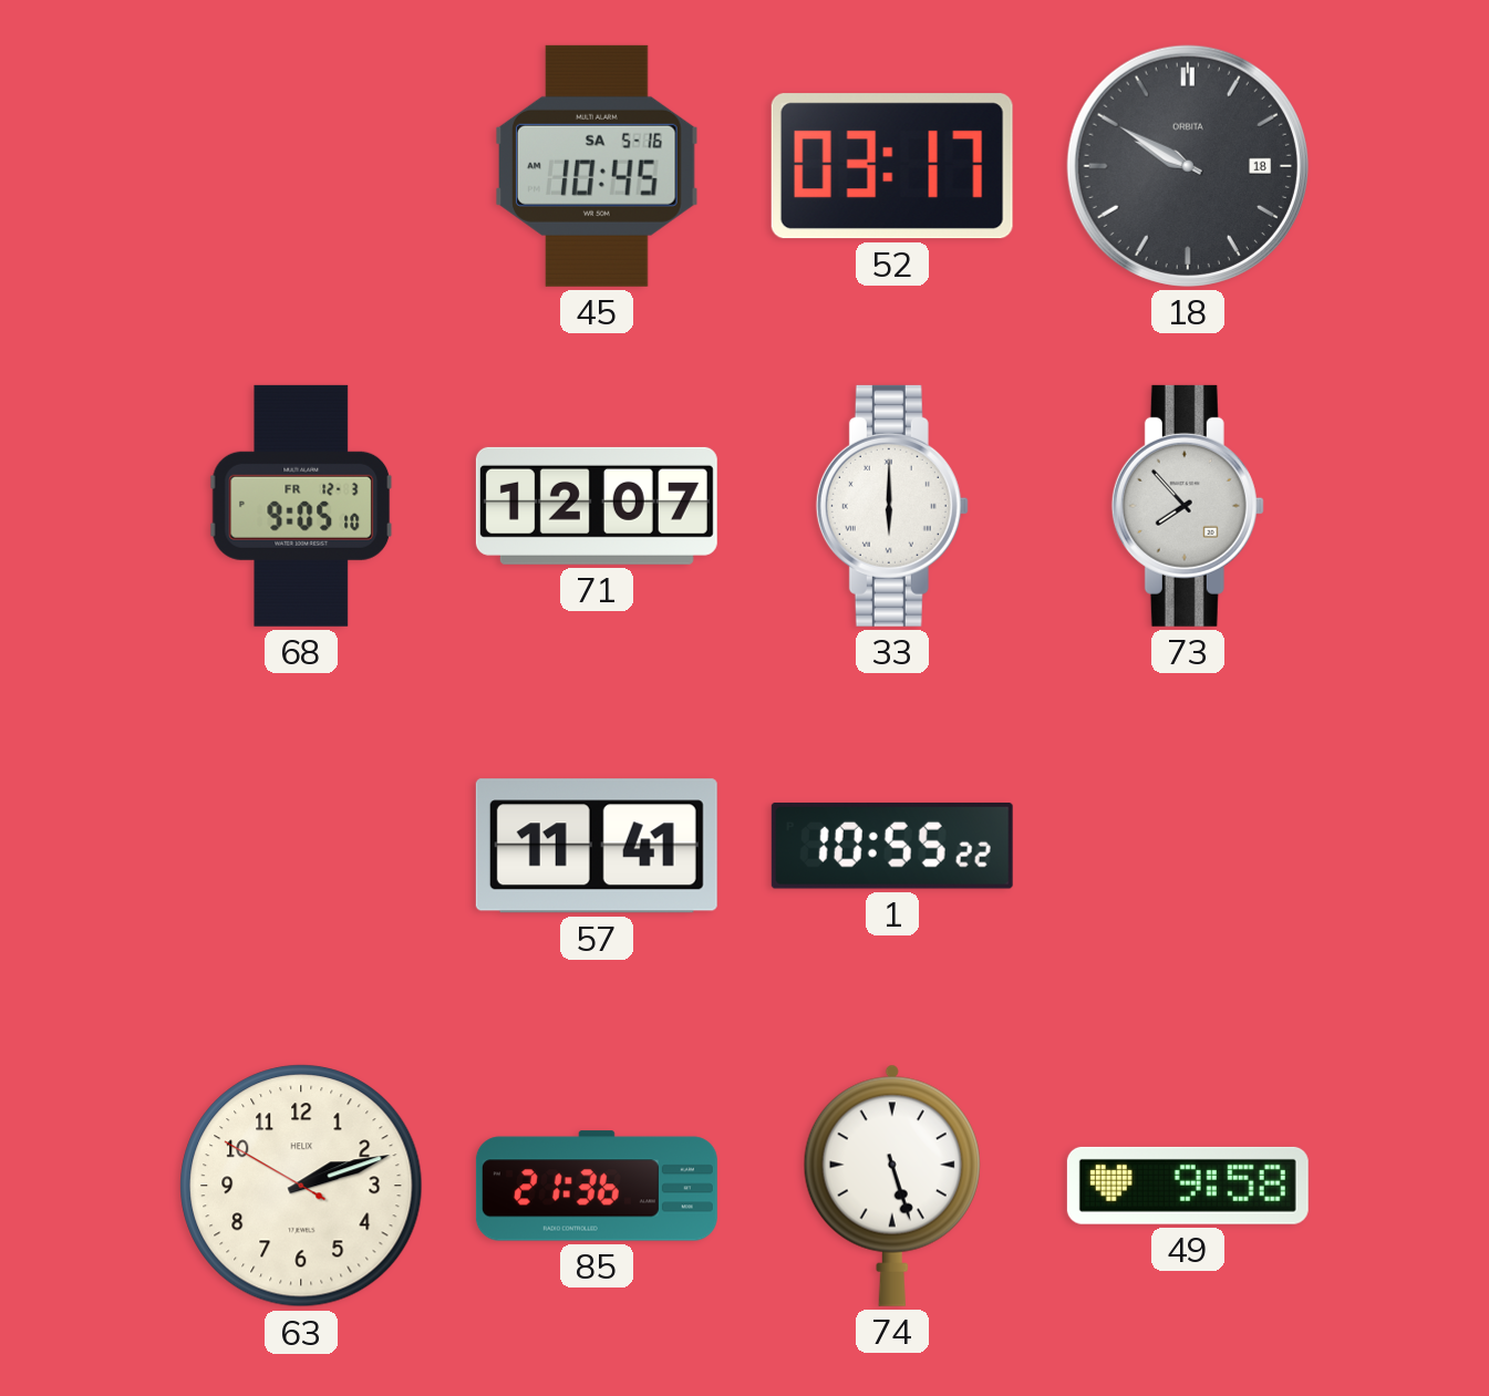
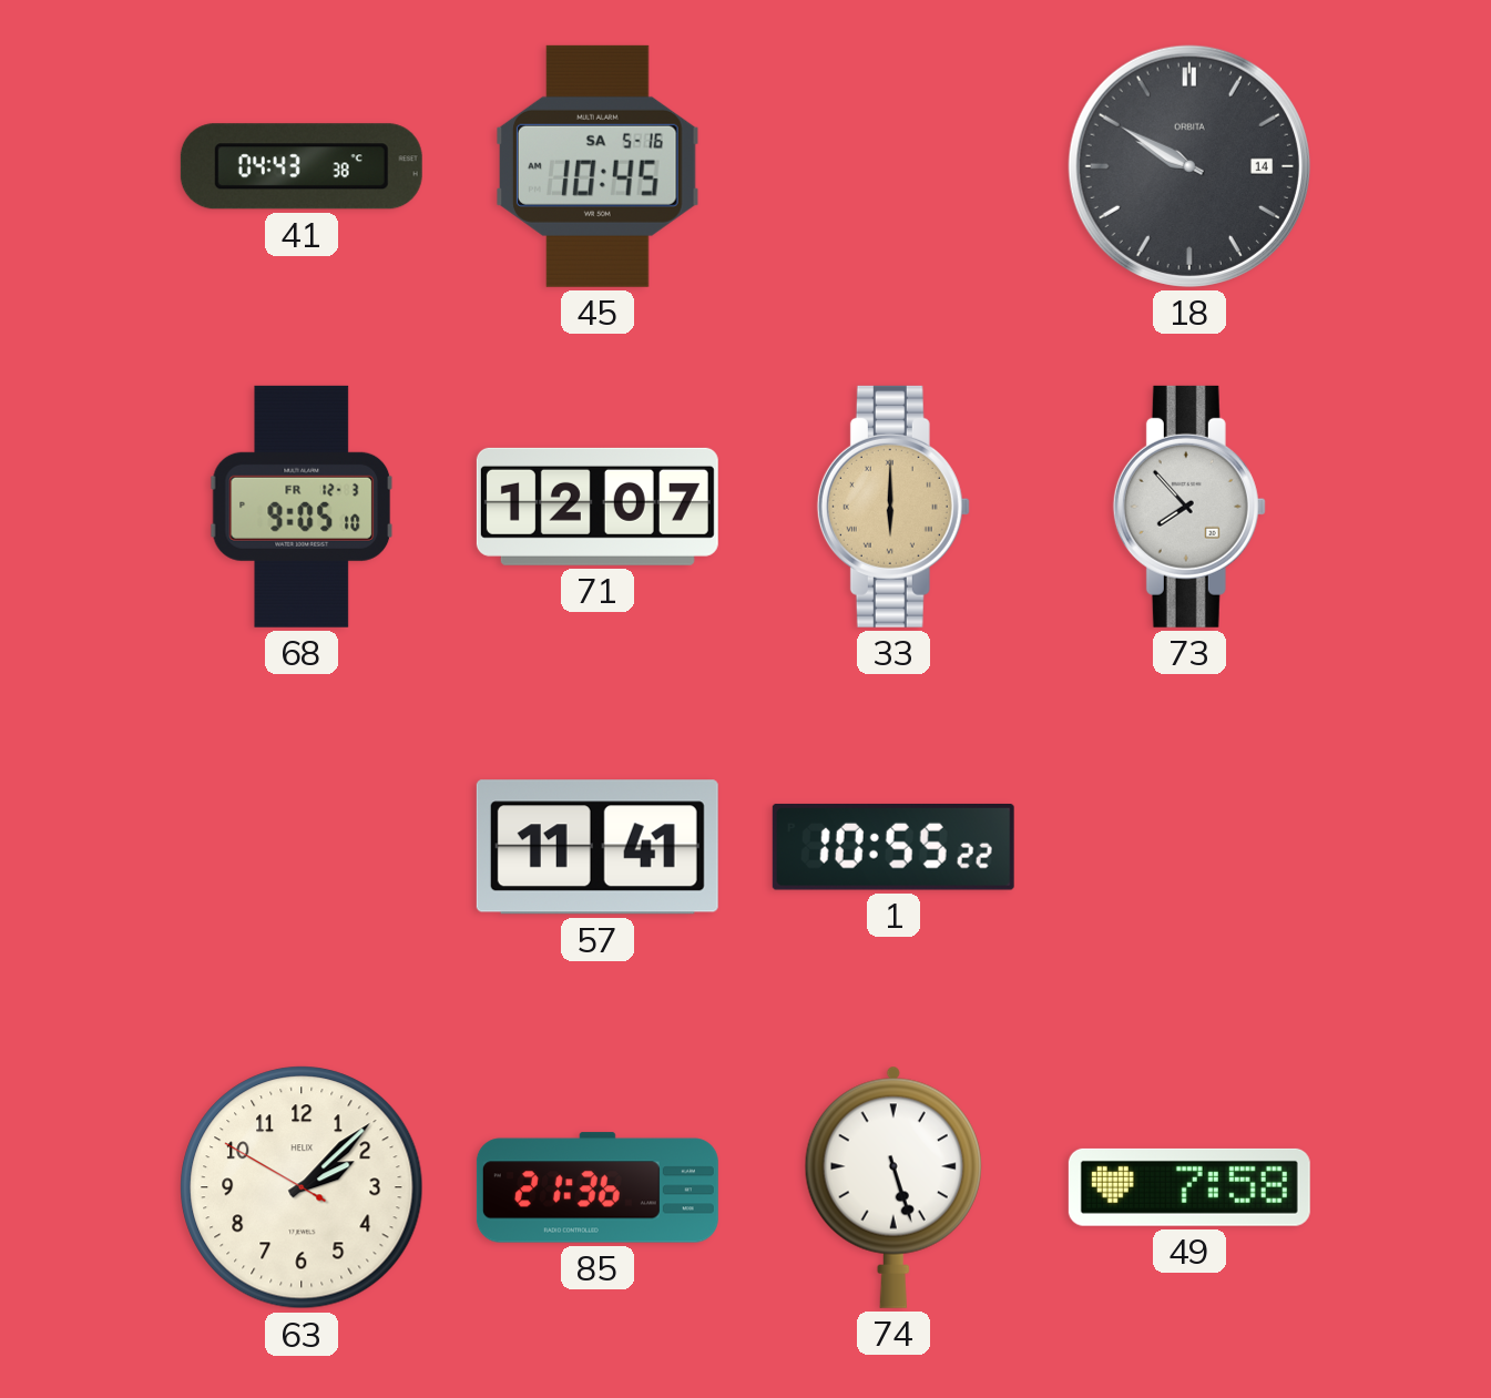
41: none -> 04:43
52: 03:17 -> none
18 date: 18 -> 14
33 dial: white -> champagne
63: 2:11 -> 2:07
49: 9:58 -> 7:58
